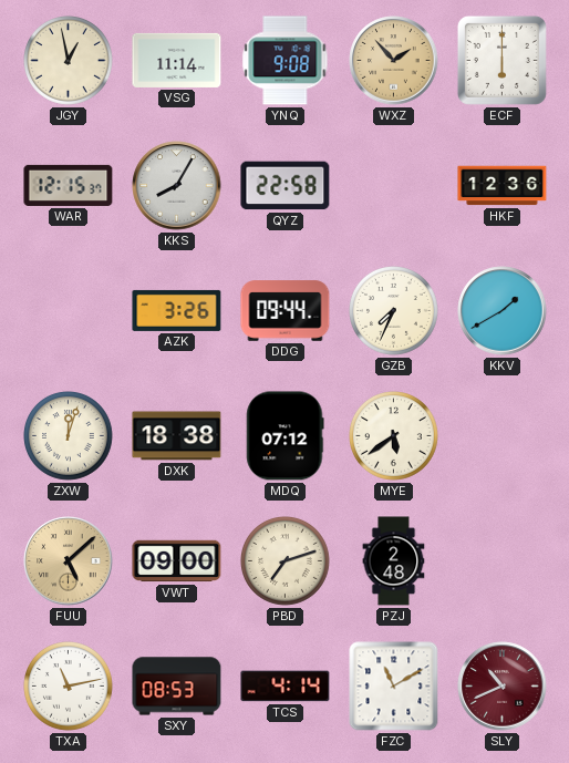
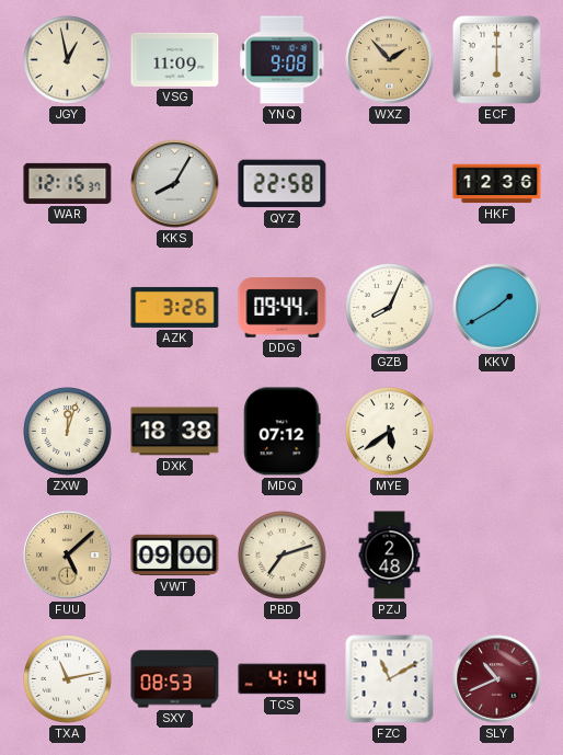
VSG: 11:14 -> 11:09
GZB: 7:34 -> 8:04
